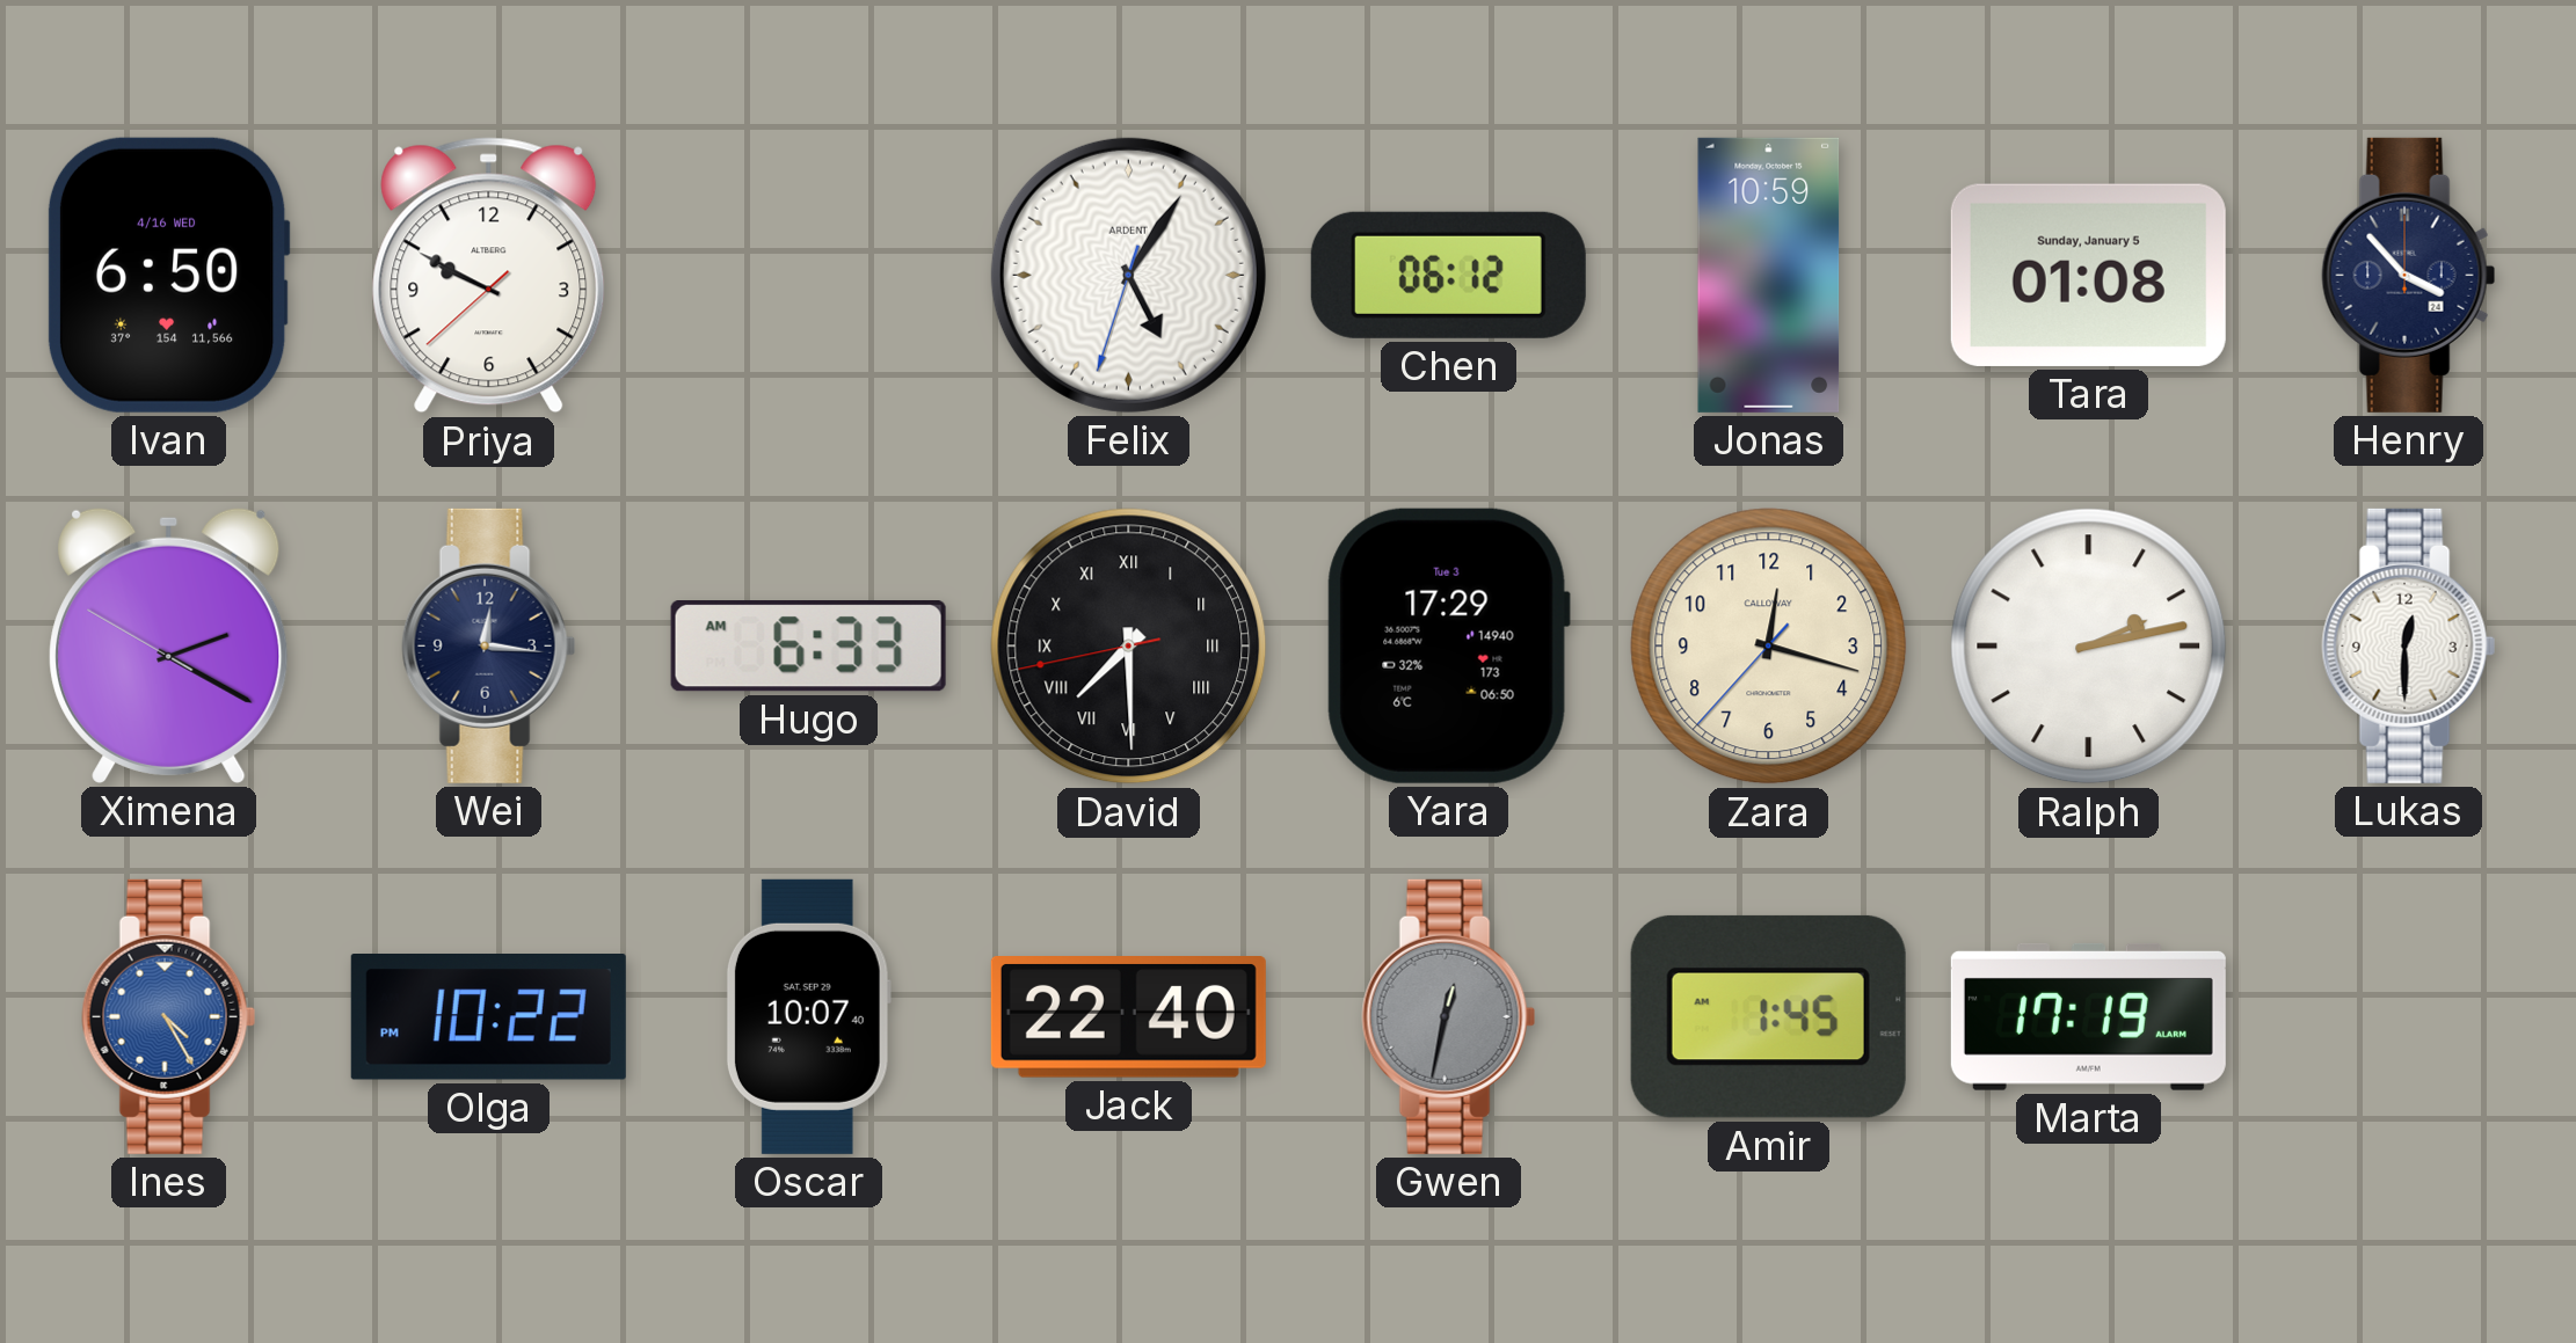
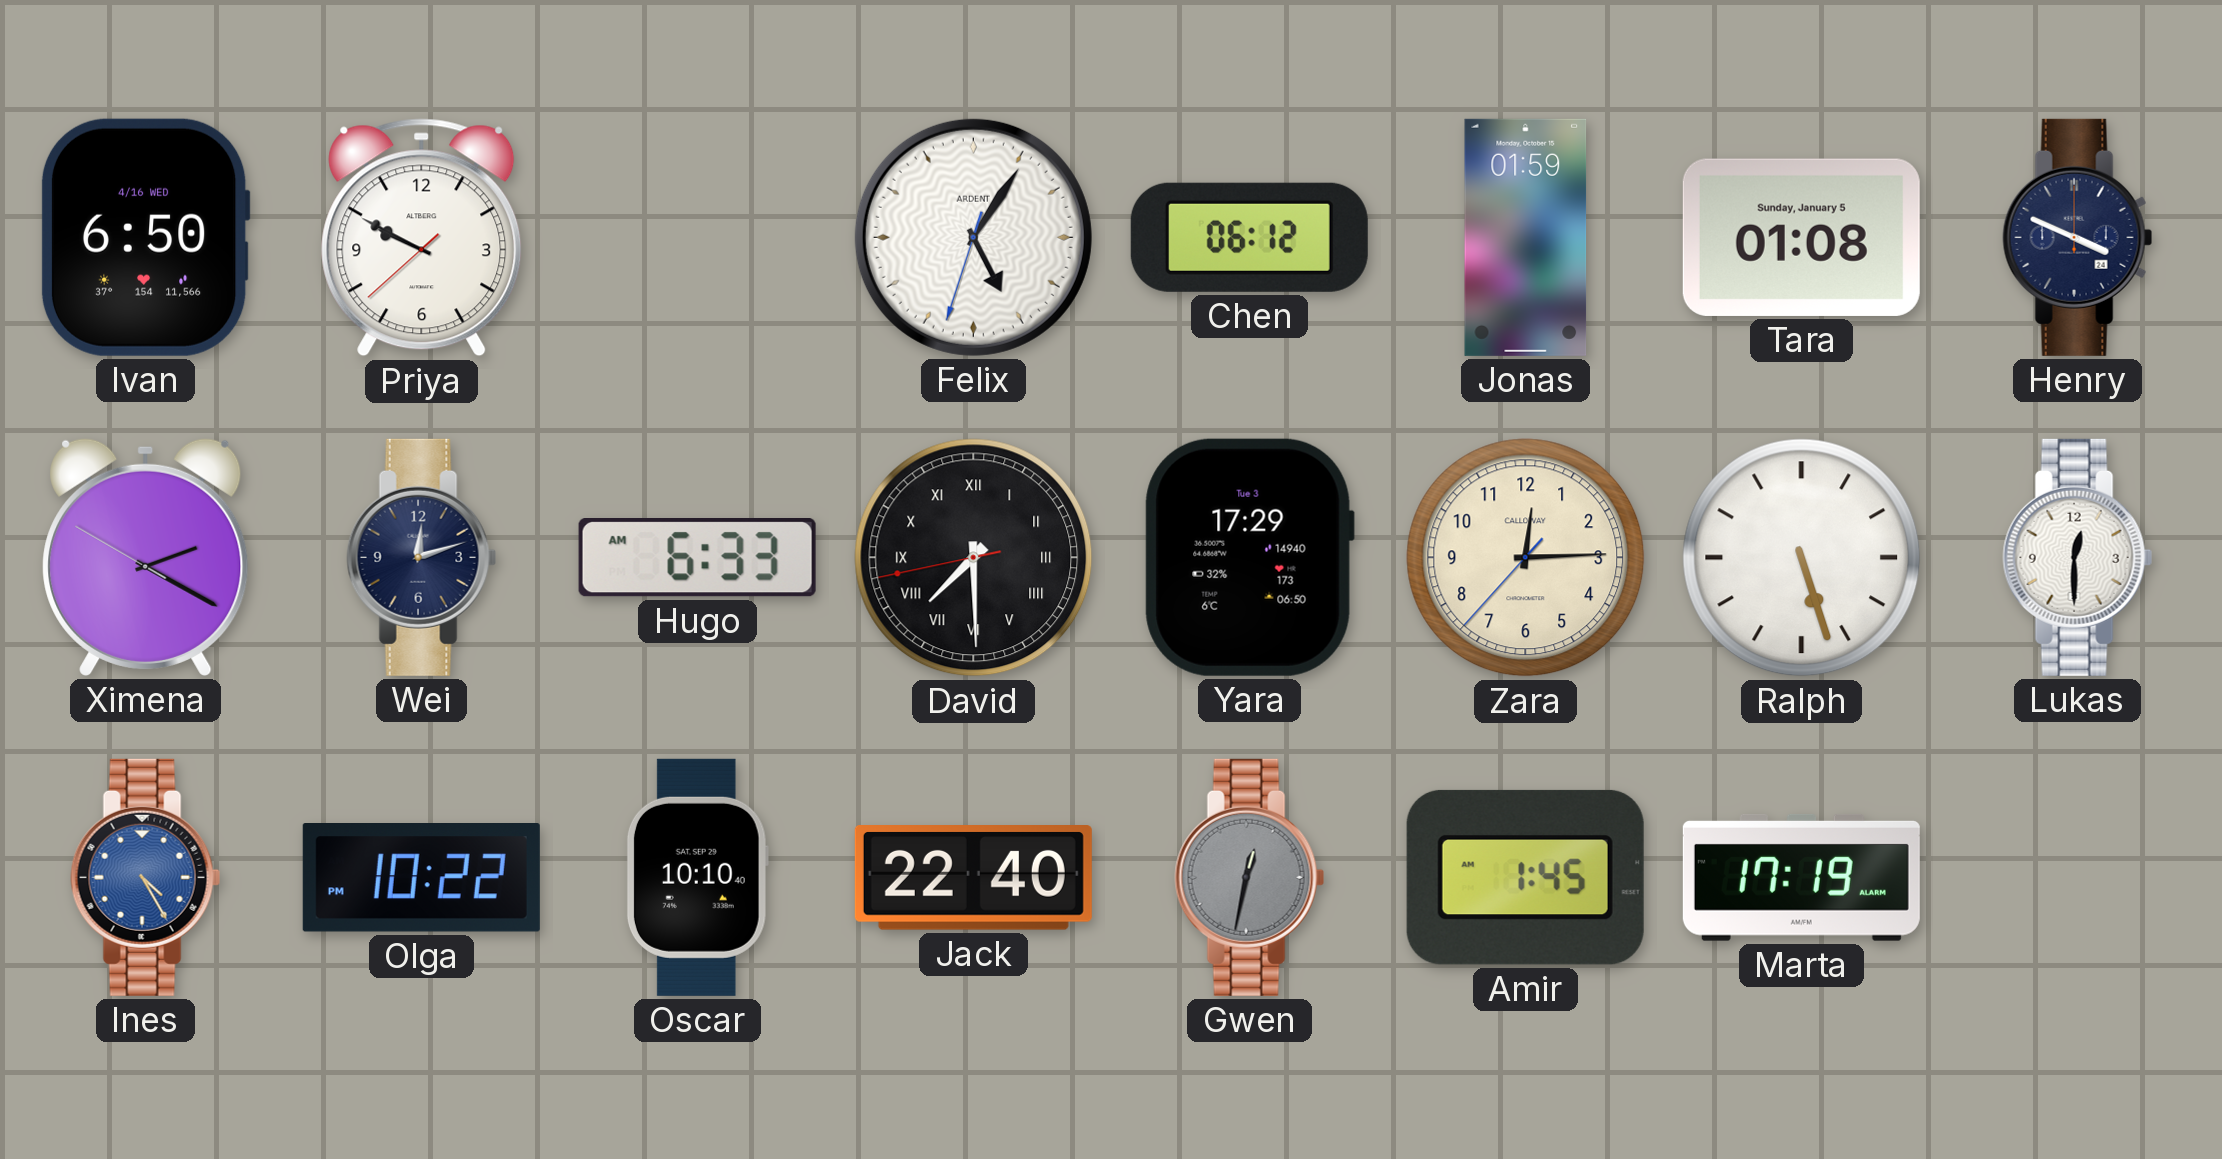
Jonas: 10:59 -> 01:59
Henry: 3:53 -> 3:49
Wei: 12:16 -> 12:12
Zara: 12:17 -> 12:14
Ralph: 2:13 -> 5:27
Oscar: 10:07 -> 10:10
